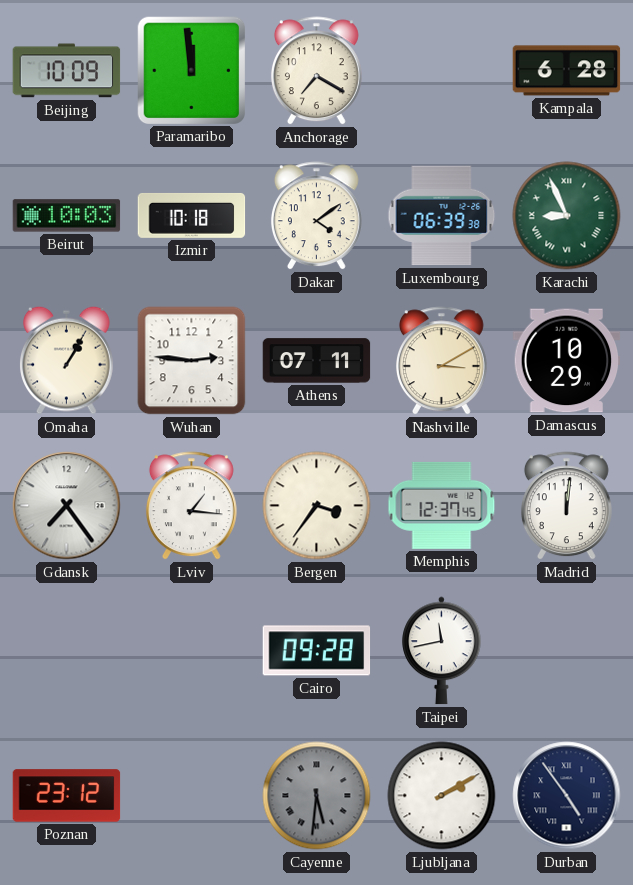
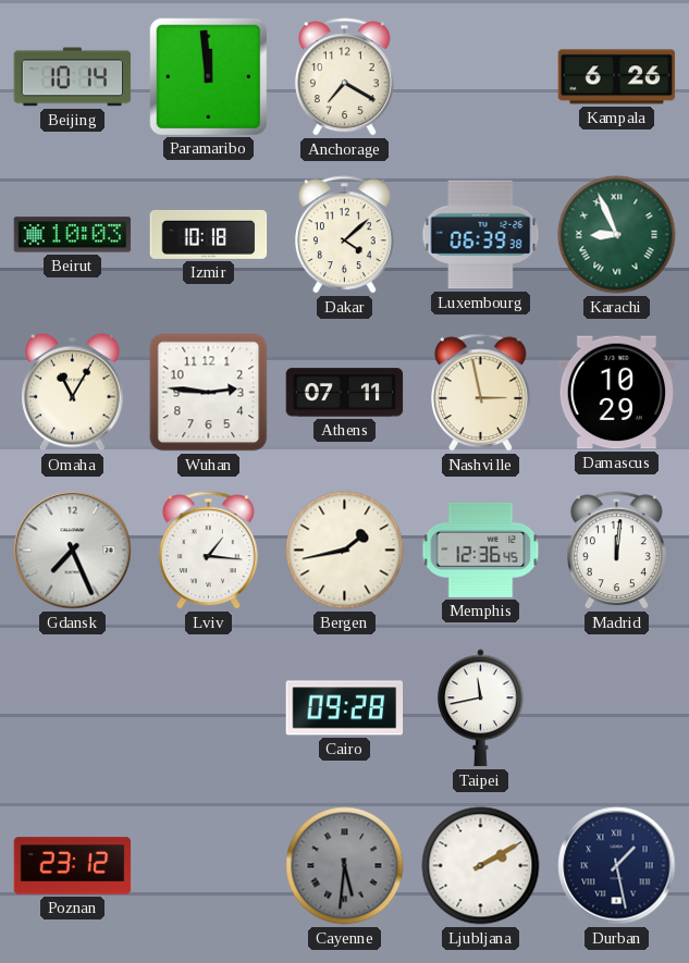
Beijing: 10:09 -> 10:14
Kampala: 6:28 -> 6:26
Dakar: 4:09 -> 4:08
Omaha: 1:05 -> 11:05
Nashville: 3:10 -> 2:58
Gdansk: 7:24 -> 7:26
Bergen: 3:36 -> 1:43
Memphis: 12:37 -> 12:36
Durban: 4:54 -> 1:28
